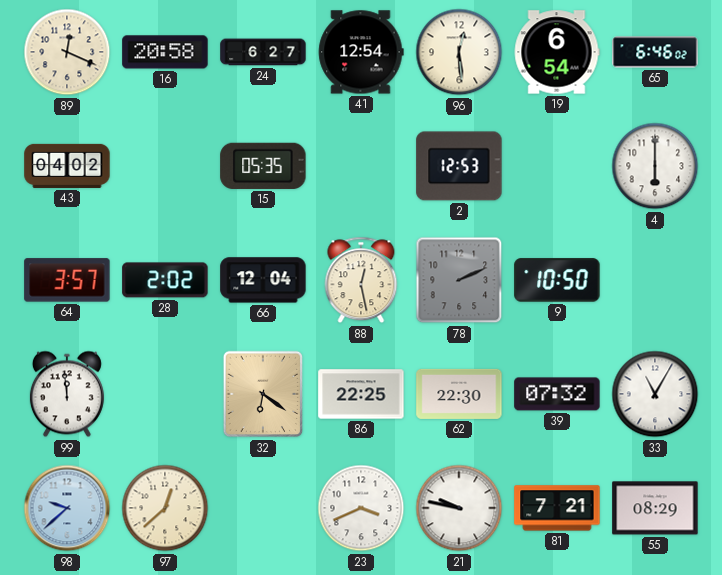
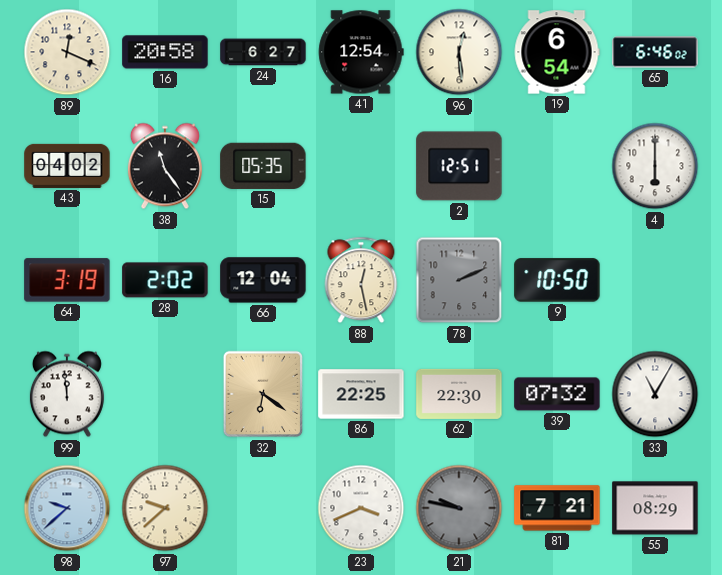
38: none -> 11:24
2: 12:53 -> 12:51
64: 3:57 -> 3:19
97: 12:38 -> 9:38
21 dial: white -> grey
